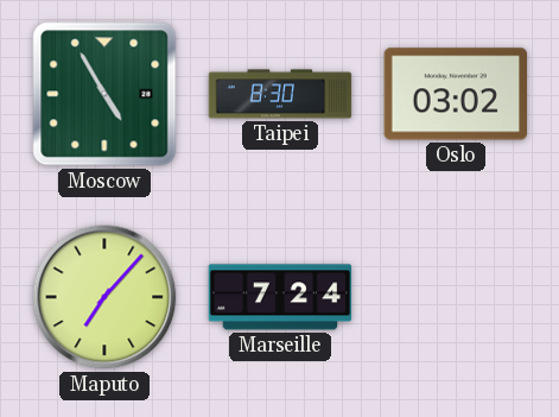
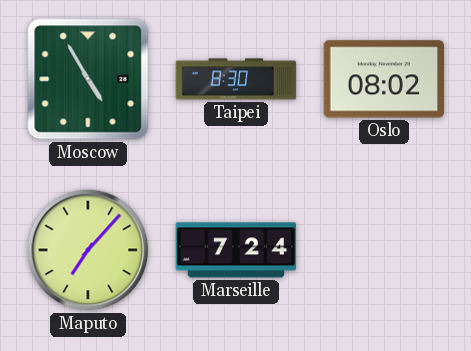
Oslo: 03:02 -> 08:02
